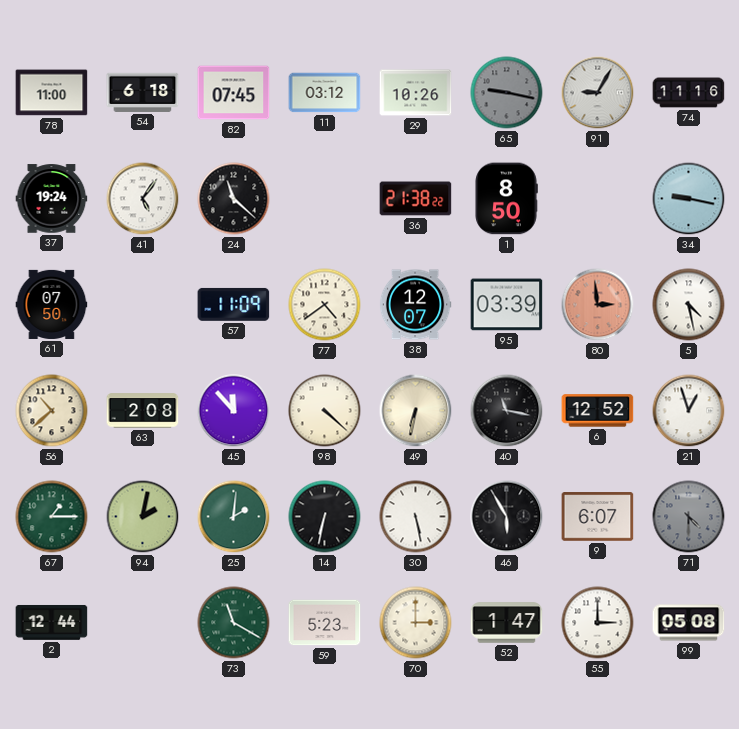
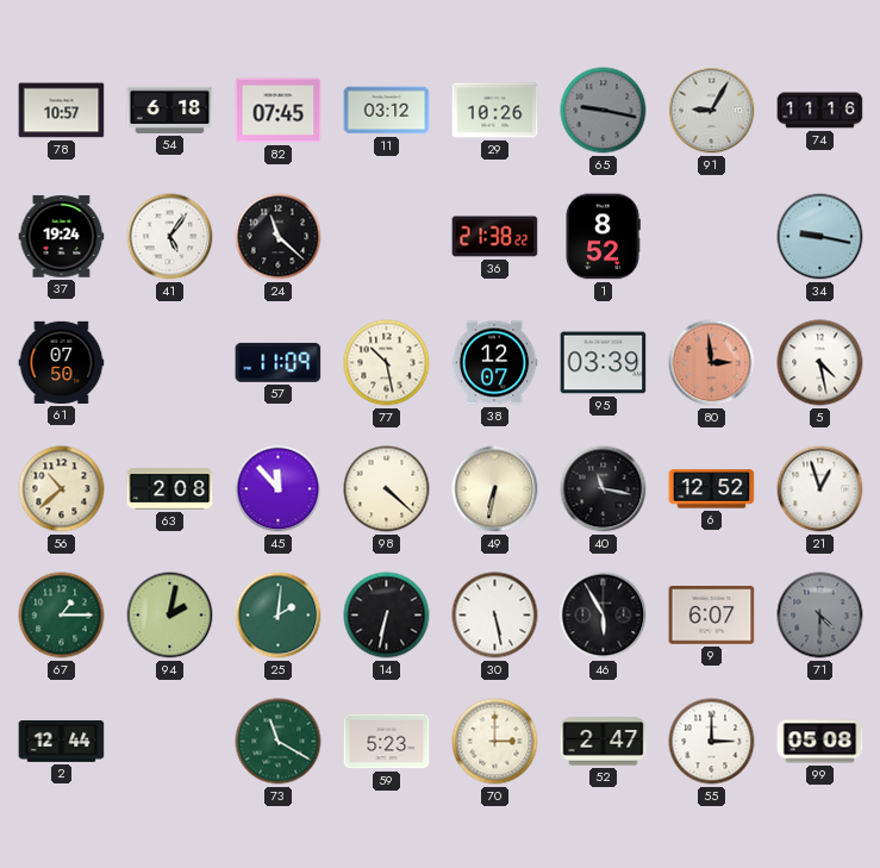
78: 11:00 -> 10:57
1: 8:50 -> 8:52
77: 4:39 -> 10:28
52: 1:47 -> 2:47
